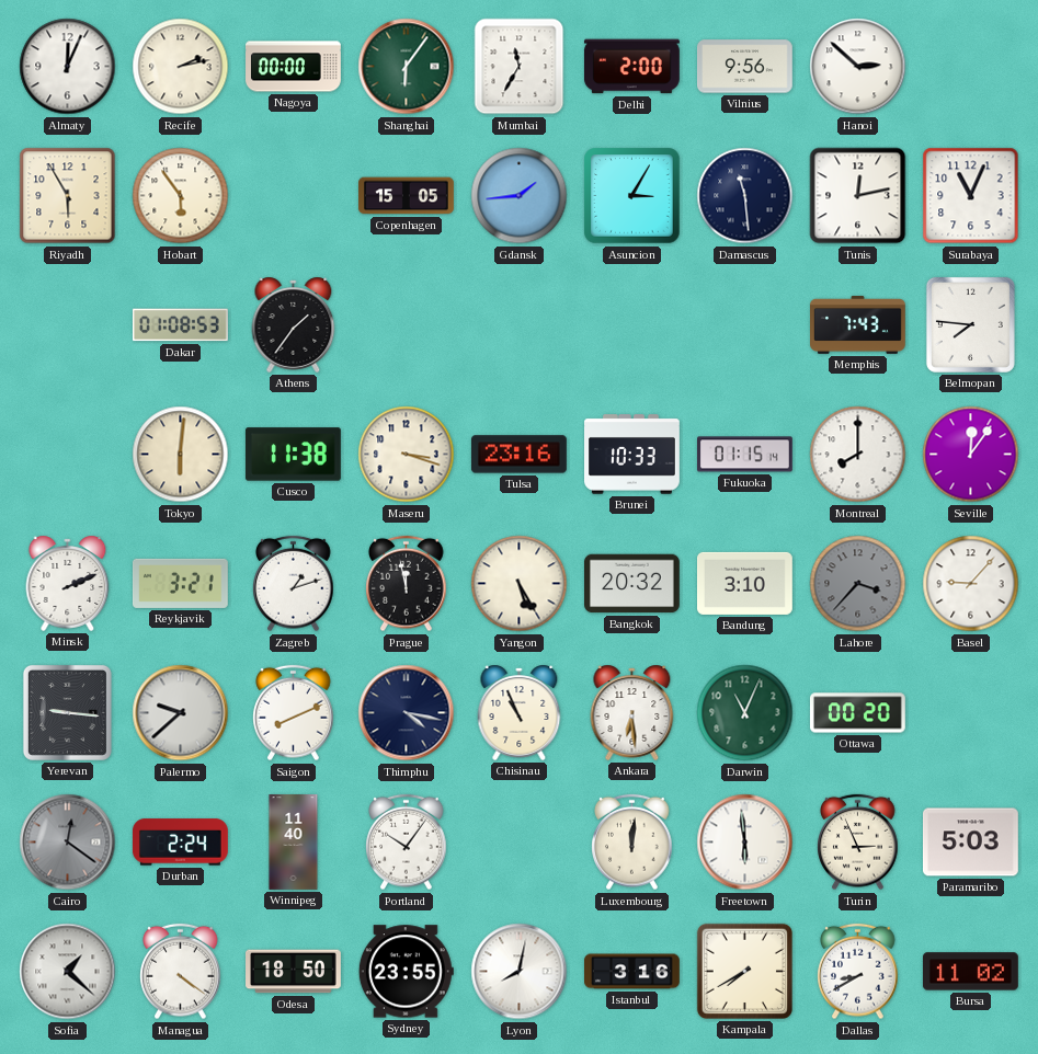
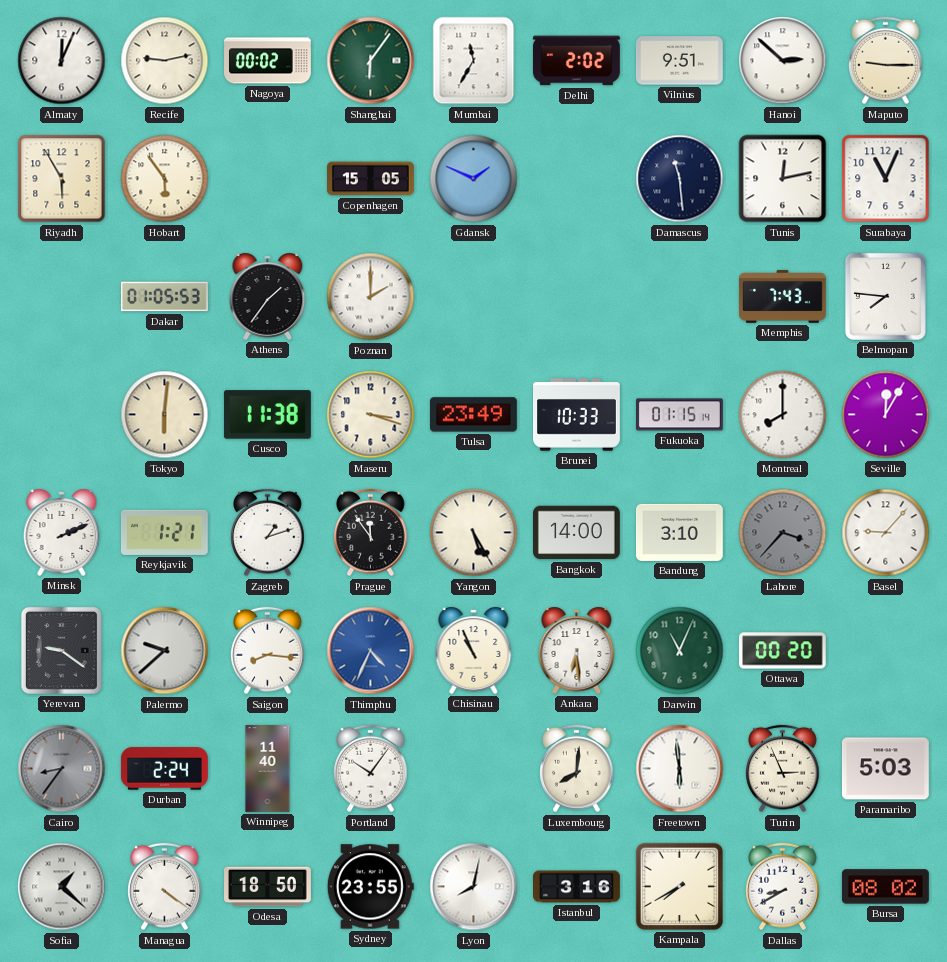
Recife: 2:13 -> 9:13
Nagoya: 00:00 -> 00:02
Delhi: 2:00 -> 2:02
Vilnius: 9:56 -> 9:51
Maputo: none -> 9:15
Gdansk: 1:44 -> 1:49
Asuncion: 3:05 -> none
Dakar: 01:08 -> 01:05
Poznan: none -> 2:00
Tulsa: 23:16 -> 23:49
Seville: 12:06 -> 12:05
Reykjavik: 3:21 -> 1:21
Prague: 11:58 -> 11:54
Bangkok: 20:32 -> 14:00
Yerevan: 9:16 -> 9:21
Saigon: 8:11 -> 8:16
Thimphu: 4:17 -> 4:34
Thimphu dial: navy -> blue
Cairo: 12:21 -> 8:36
Luxembourg: 12:01 -> 8:01
Bursa: 11:02 -> 08:02
